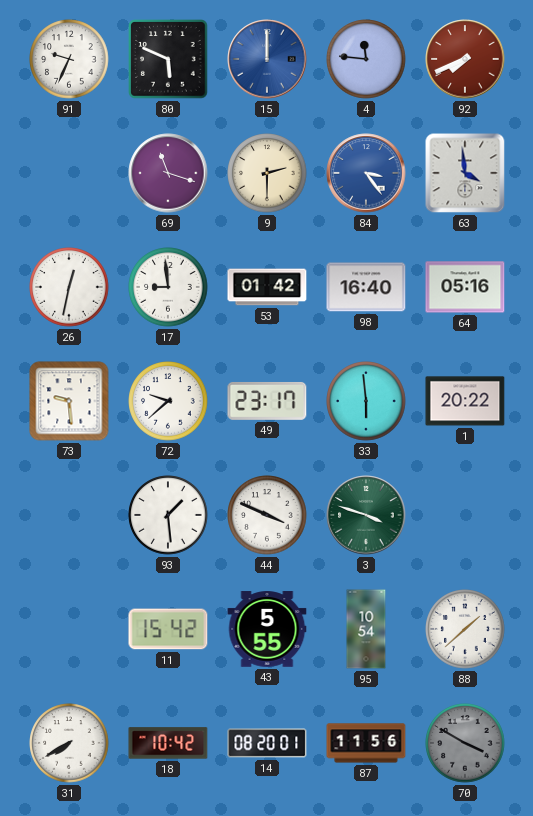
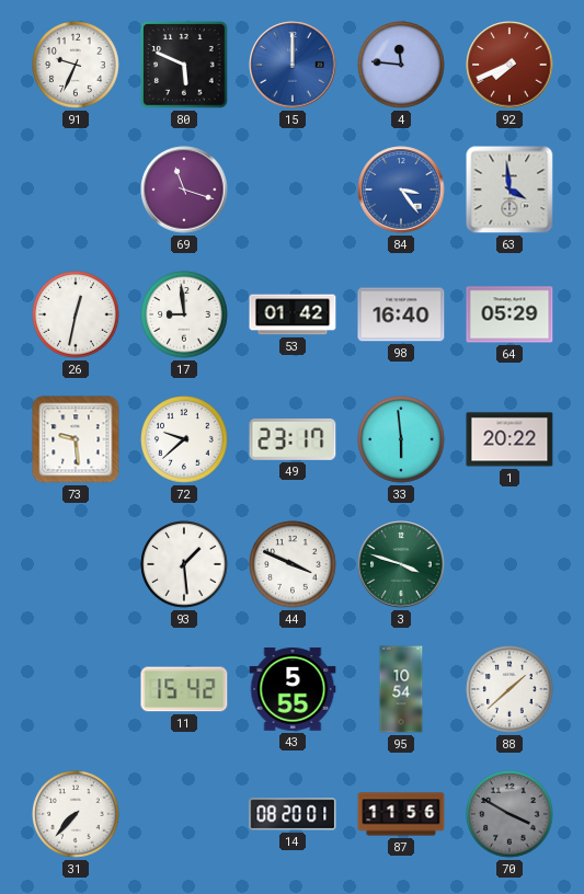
9: 2:30 -> none
64: 05:16 -> 05:29
31: 7:40 -> 7:37
18: 10:42 -> none
